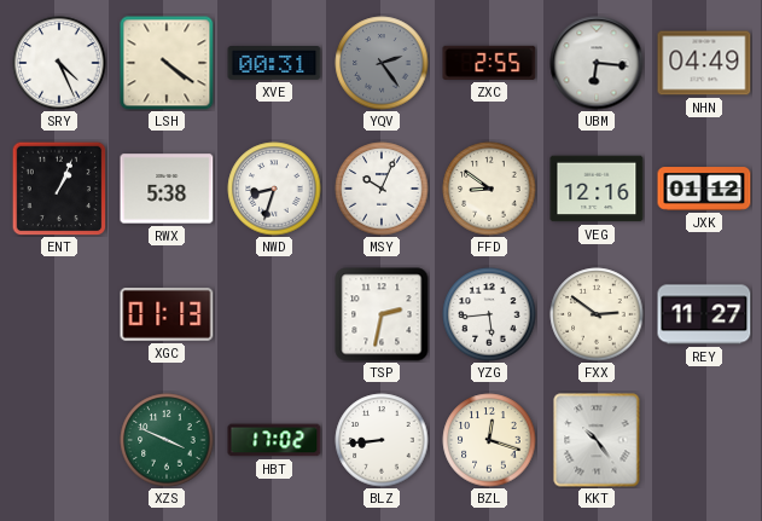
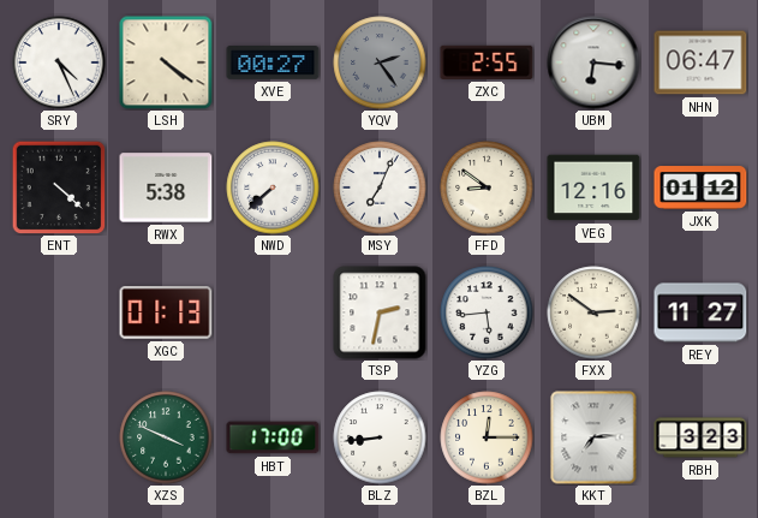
XVE: 00:31 -> 00:27
NHN: 04:49 -> 06:47
ENT: 1:04 -> 4:22
NWD: 8:33 -> 7:38
MSY: 10:04 -> 7:04
HBT: 17:02 -> 17:00
BZL: 12:18 -> 12:15
KKT: 10:24 -> 7:14
RBH: none -> 3:23
